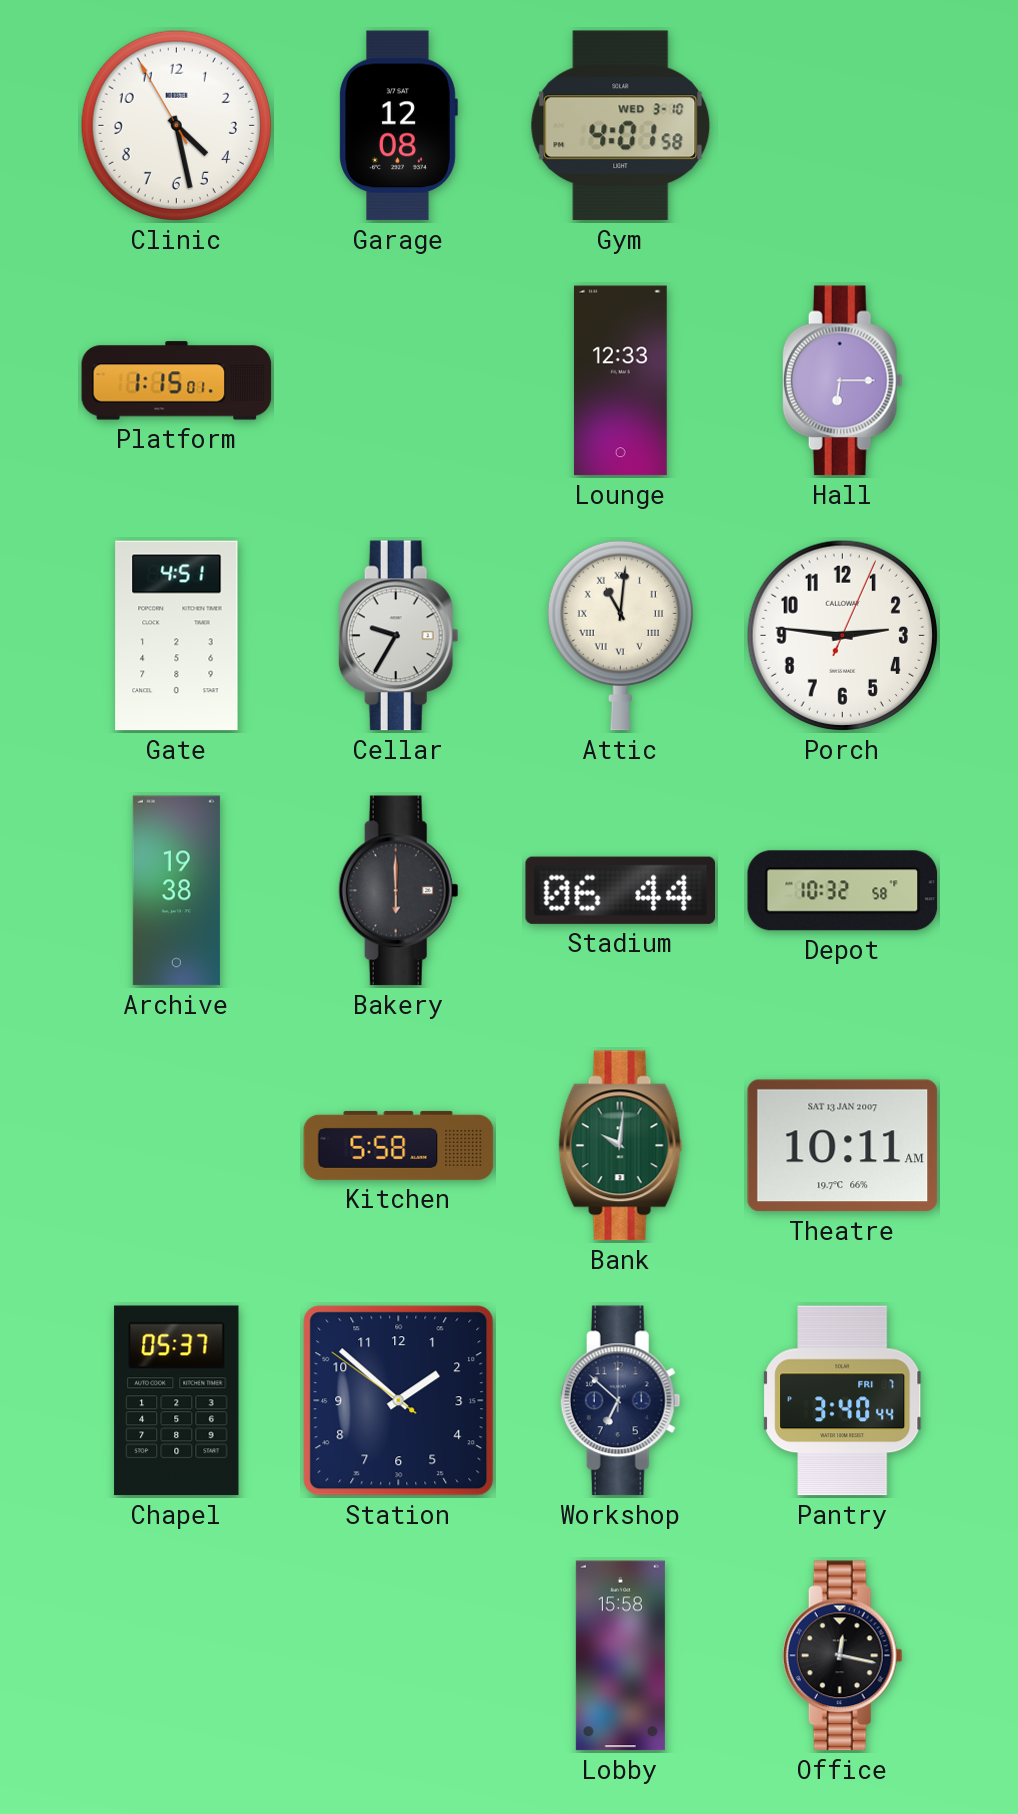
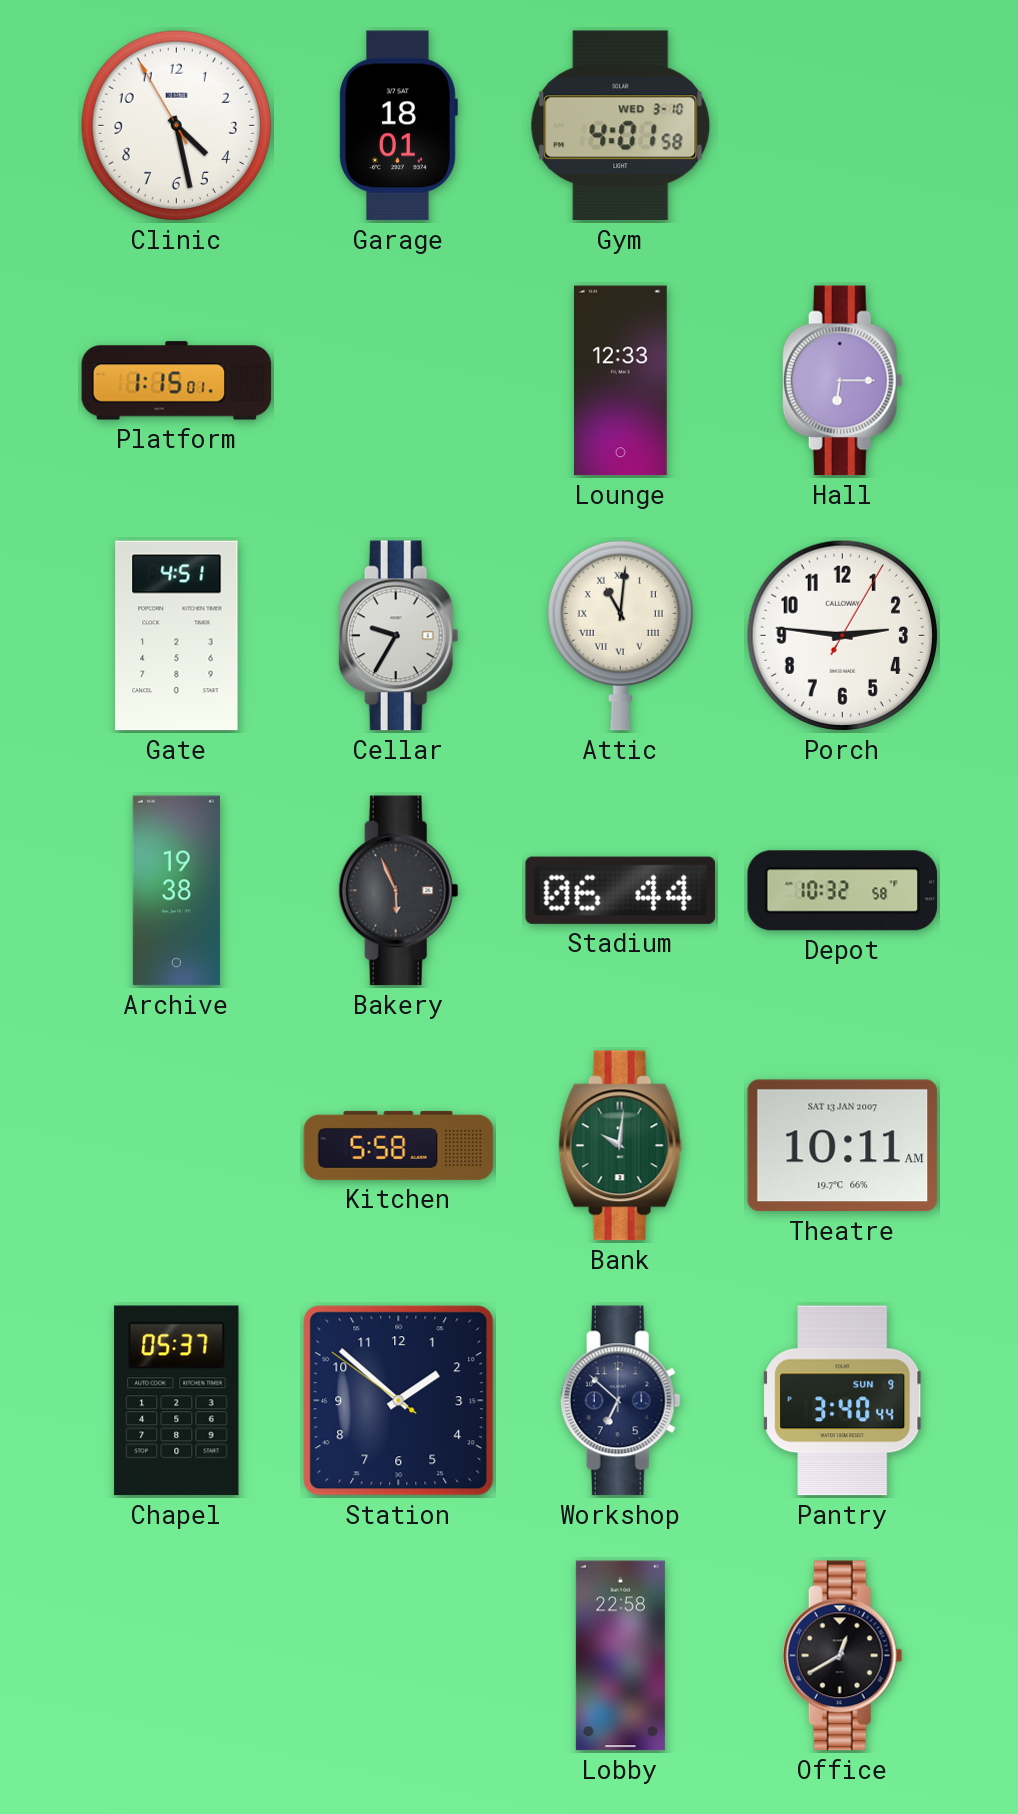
Garage: 12:08 -> 18:01
Porch: 2:46:04 -> 2:46:05
Bakery: 6:00 -> 5:56
Pantry date: FRI 7 -> SUN 9
Lobby: 15:58 -> 22:58
Office: 12:17 -> 12:40
